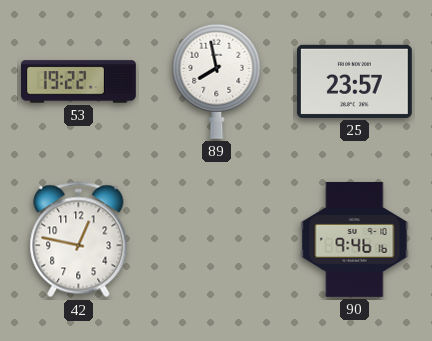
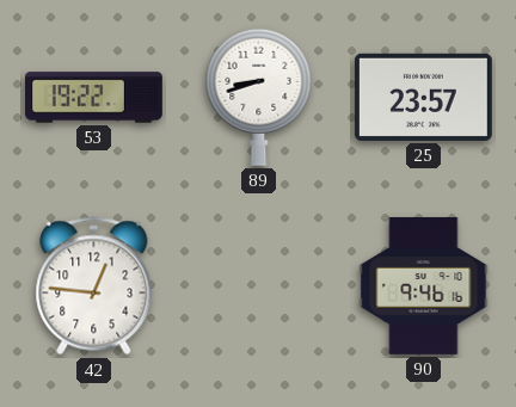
89: 7:58 -> 8:42
42: 12:47 -> 12:46
